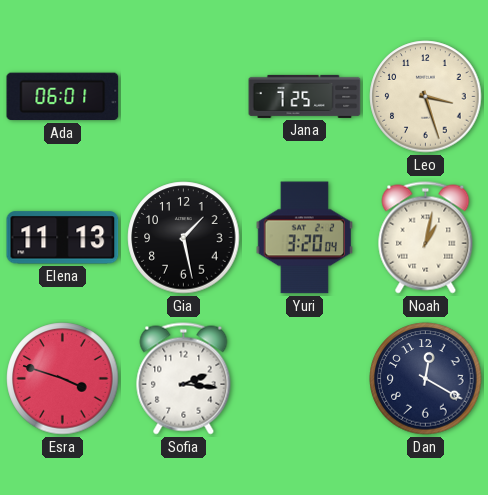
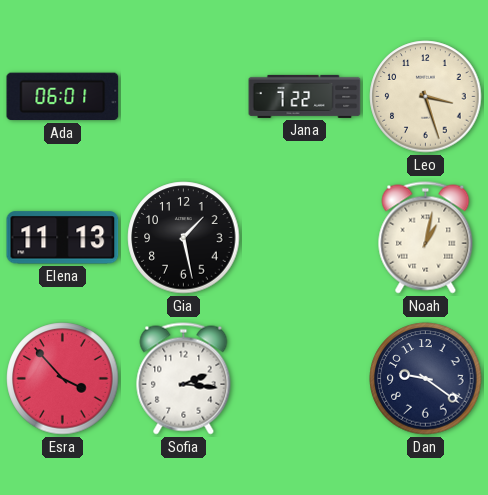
Jana: 7:25 -> 7:22
Yuri: 3:20 -> none
Esra: 3:48 -> 3:53
Dan: 12:20 -> 9:21
